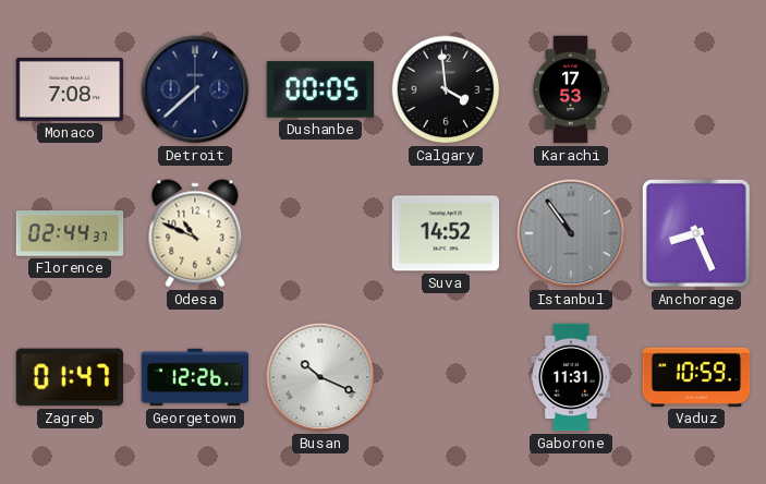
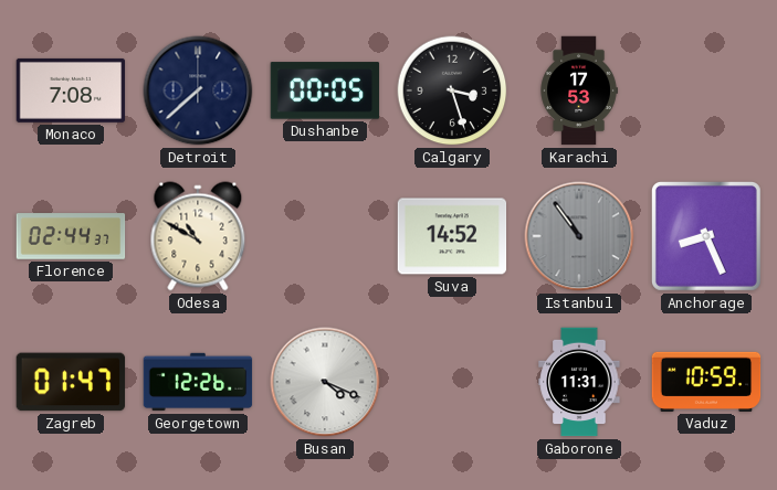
Calgary: 3:59 -> 3:27
Odesa: 10:49 -> 10:50
Busan: 10:19 -> 4:19
